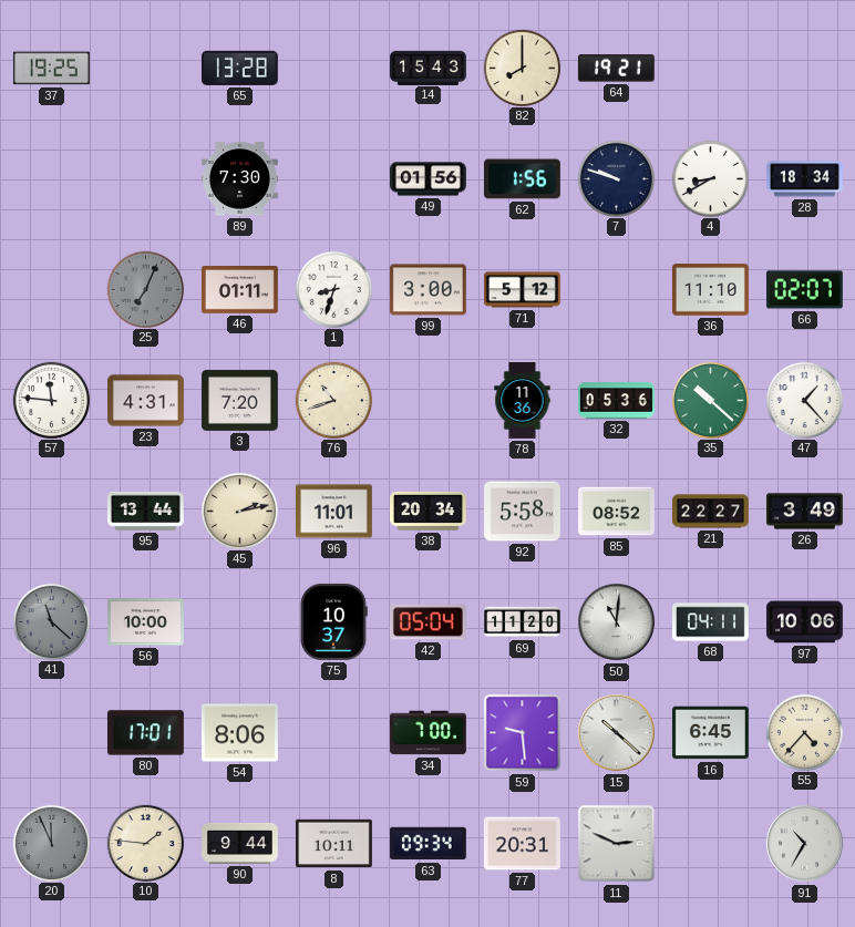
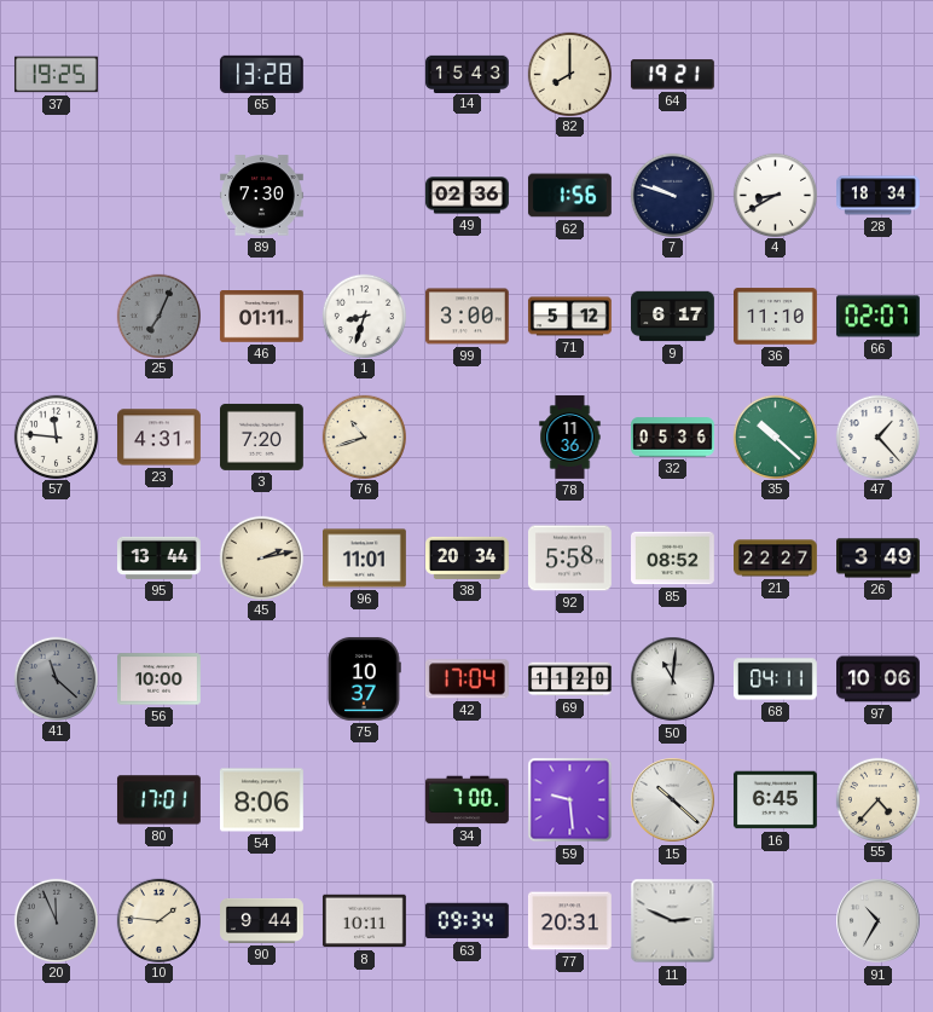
49: 01:56 -> 02:36
9: none -> 6:17
42: 05:04 -> 17:04
